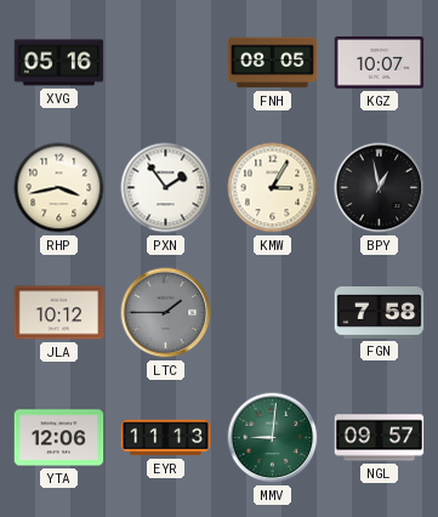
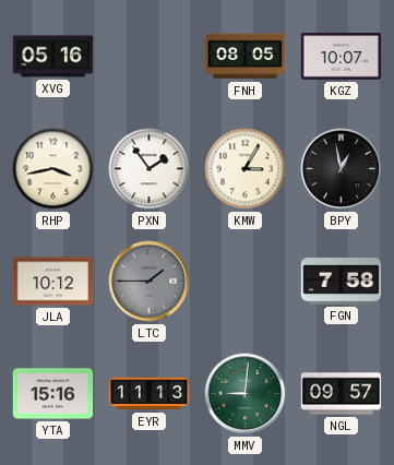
YTA: 12:06 -> 15:16
